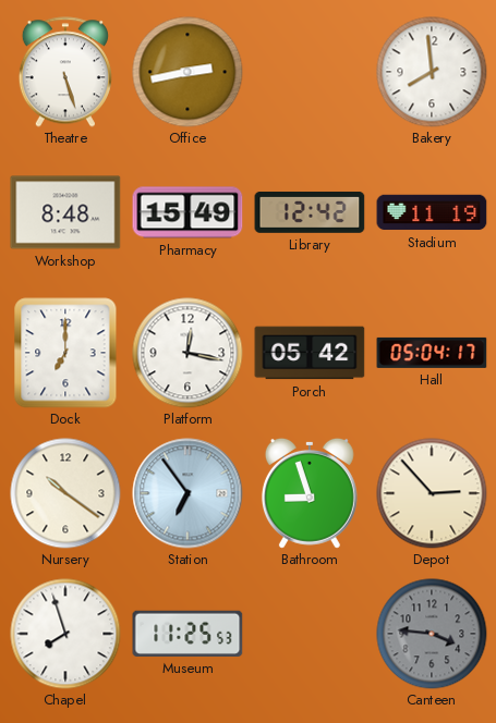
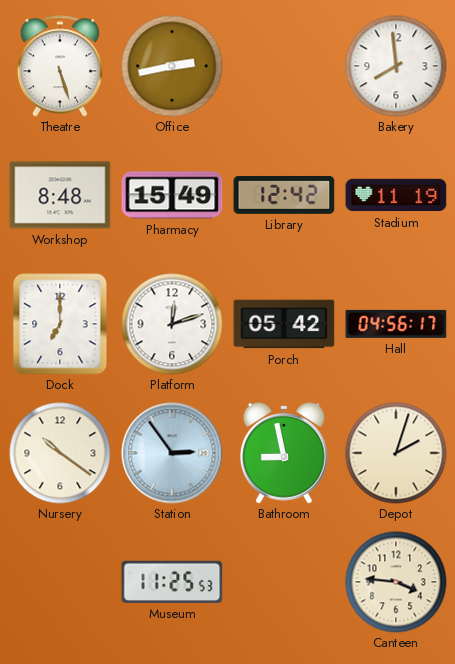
Platform: 12:17 -> 12:12
Hall: 05:04 -> 04:56
Station: 6:54 -> 2:54
Bathroom: 8:57 -> 8:58
Depot: 2:53 -> 2:03
Chapel: 7:57 -> none
Canteen dial: grey -> cream
